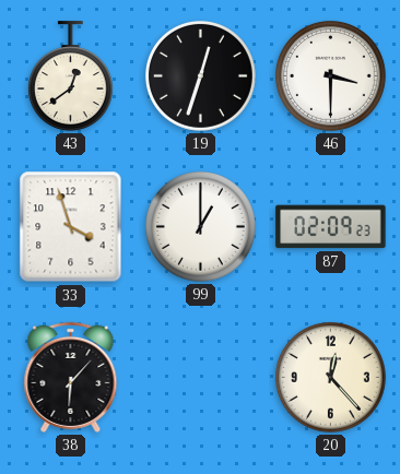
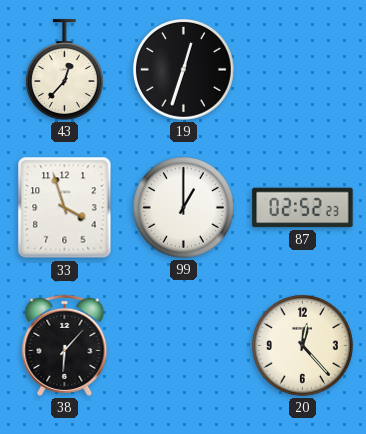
43: 12:39 -> 12:37
46: 3:30 -> none
87: 02:09 -> 02:52
